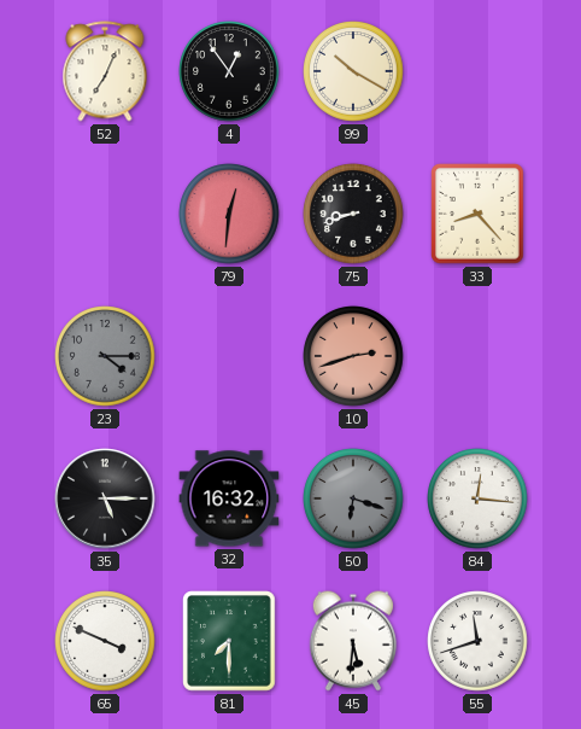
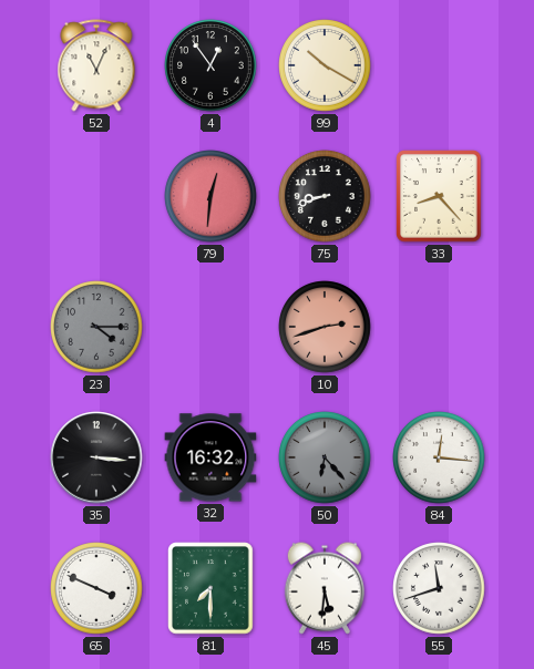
52: 7:04 -> 11:04
35: 5:15 -> 3:16
50: 6:18 -> 6:23
